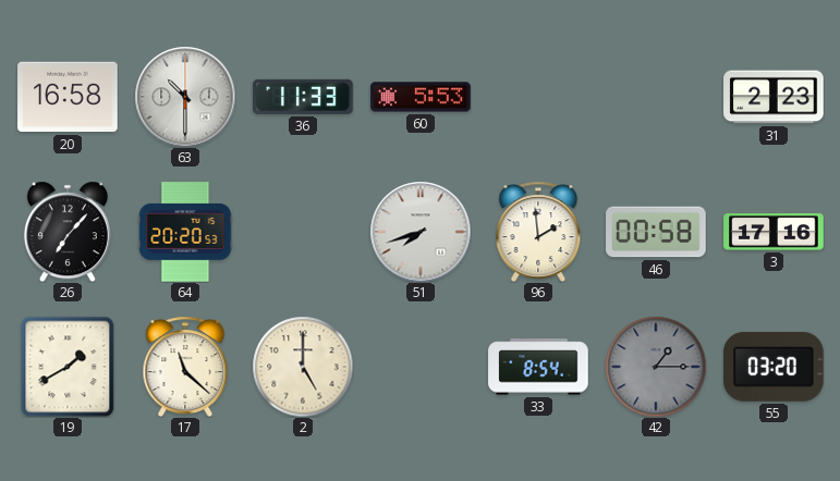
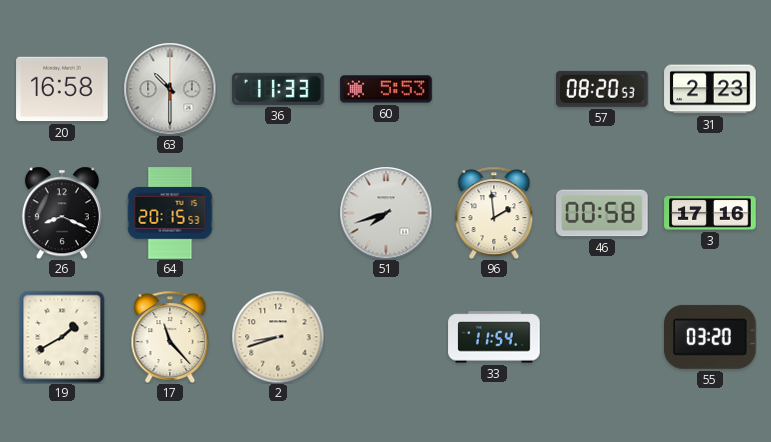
57: none -> 08:20
26: 7:07 -> 8:19
64: 20:20 -> 20:15
17: 11:22 -> 11:23
2: 5:00 -> 8:42
33: 8:54 -> 11:54
42: 1:15 -> none
